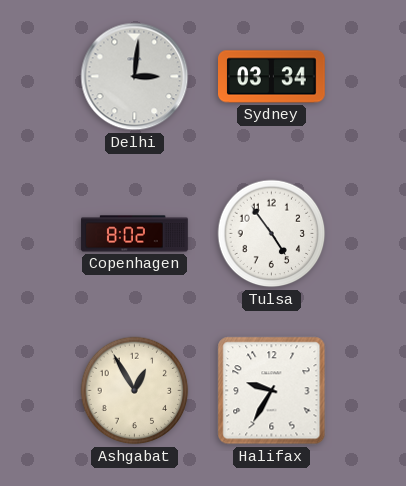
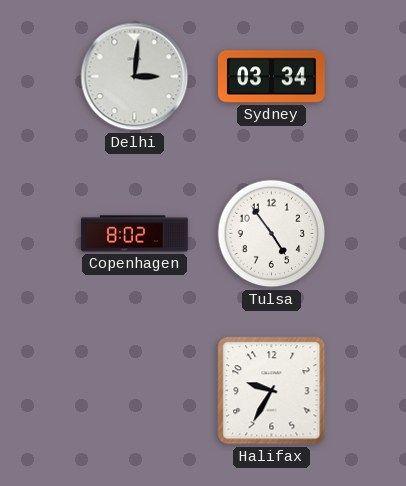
Ashgabat: 12:55 -> none
